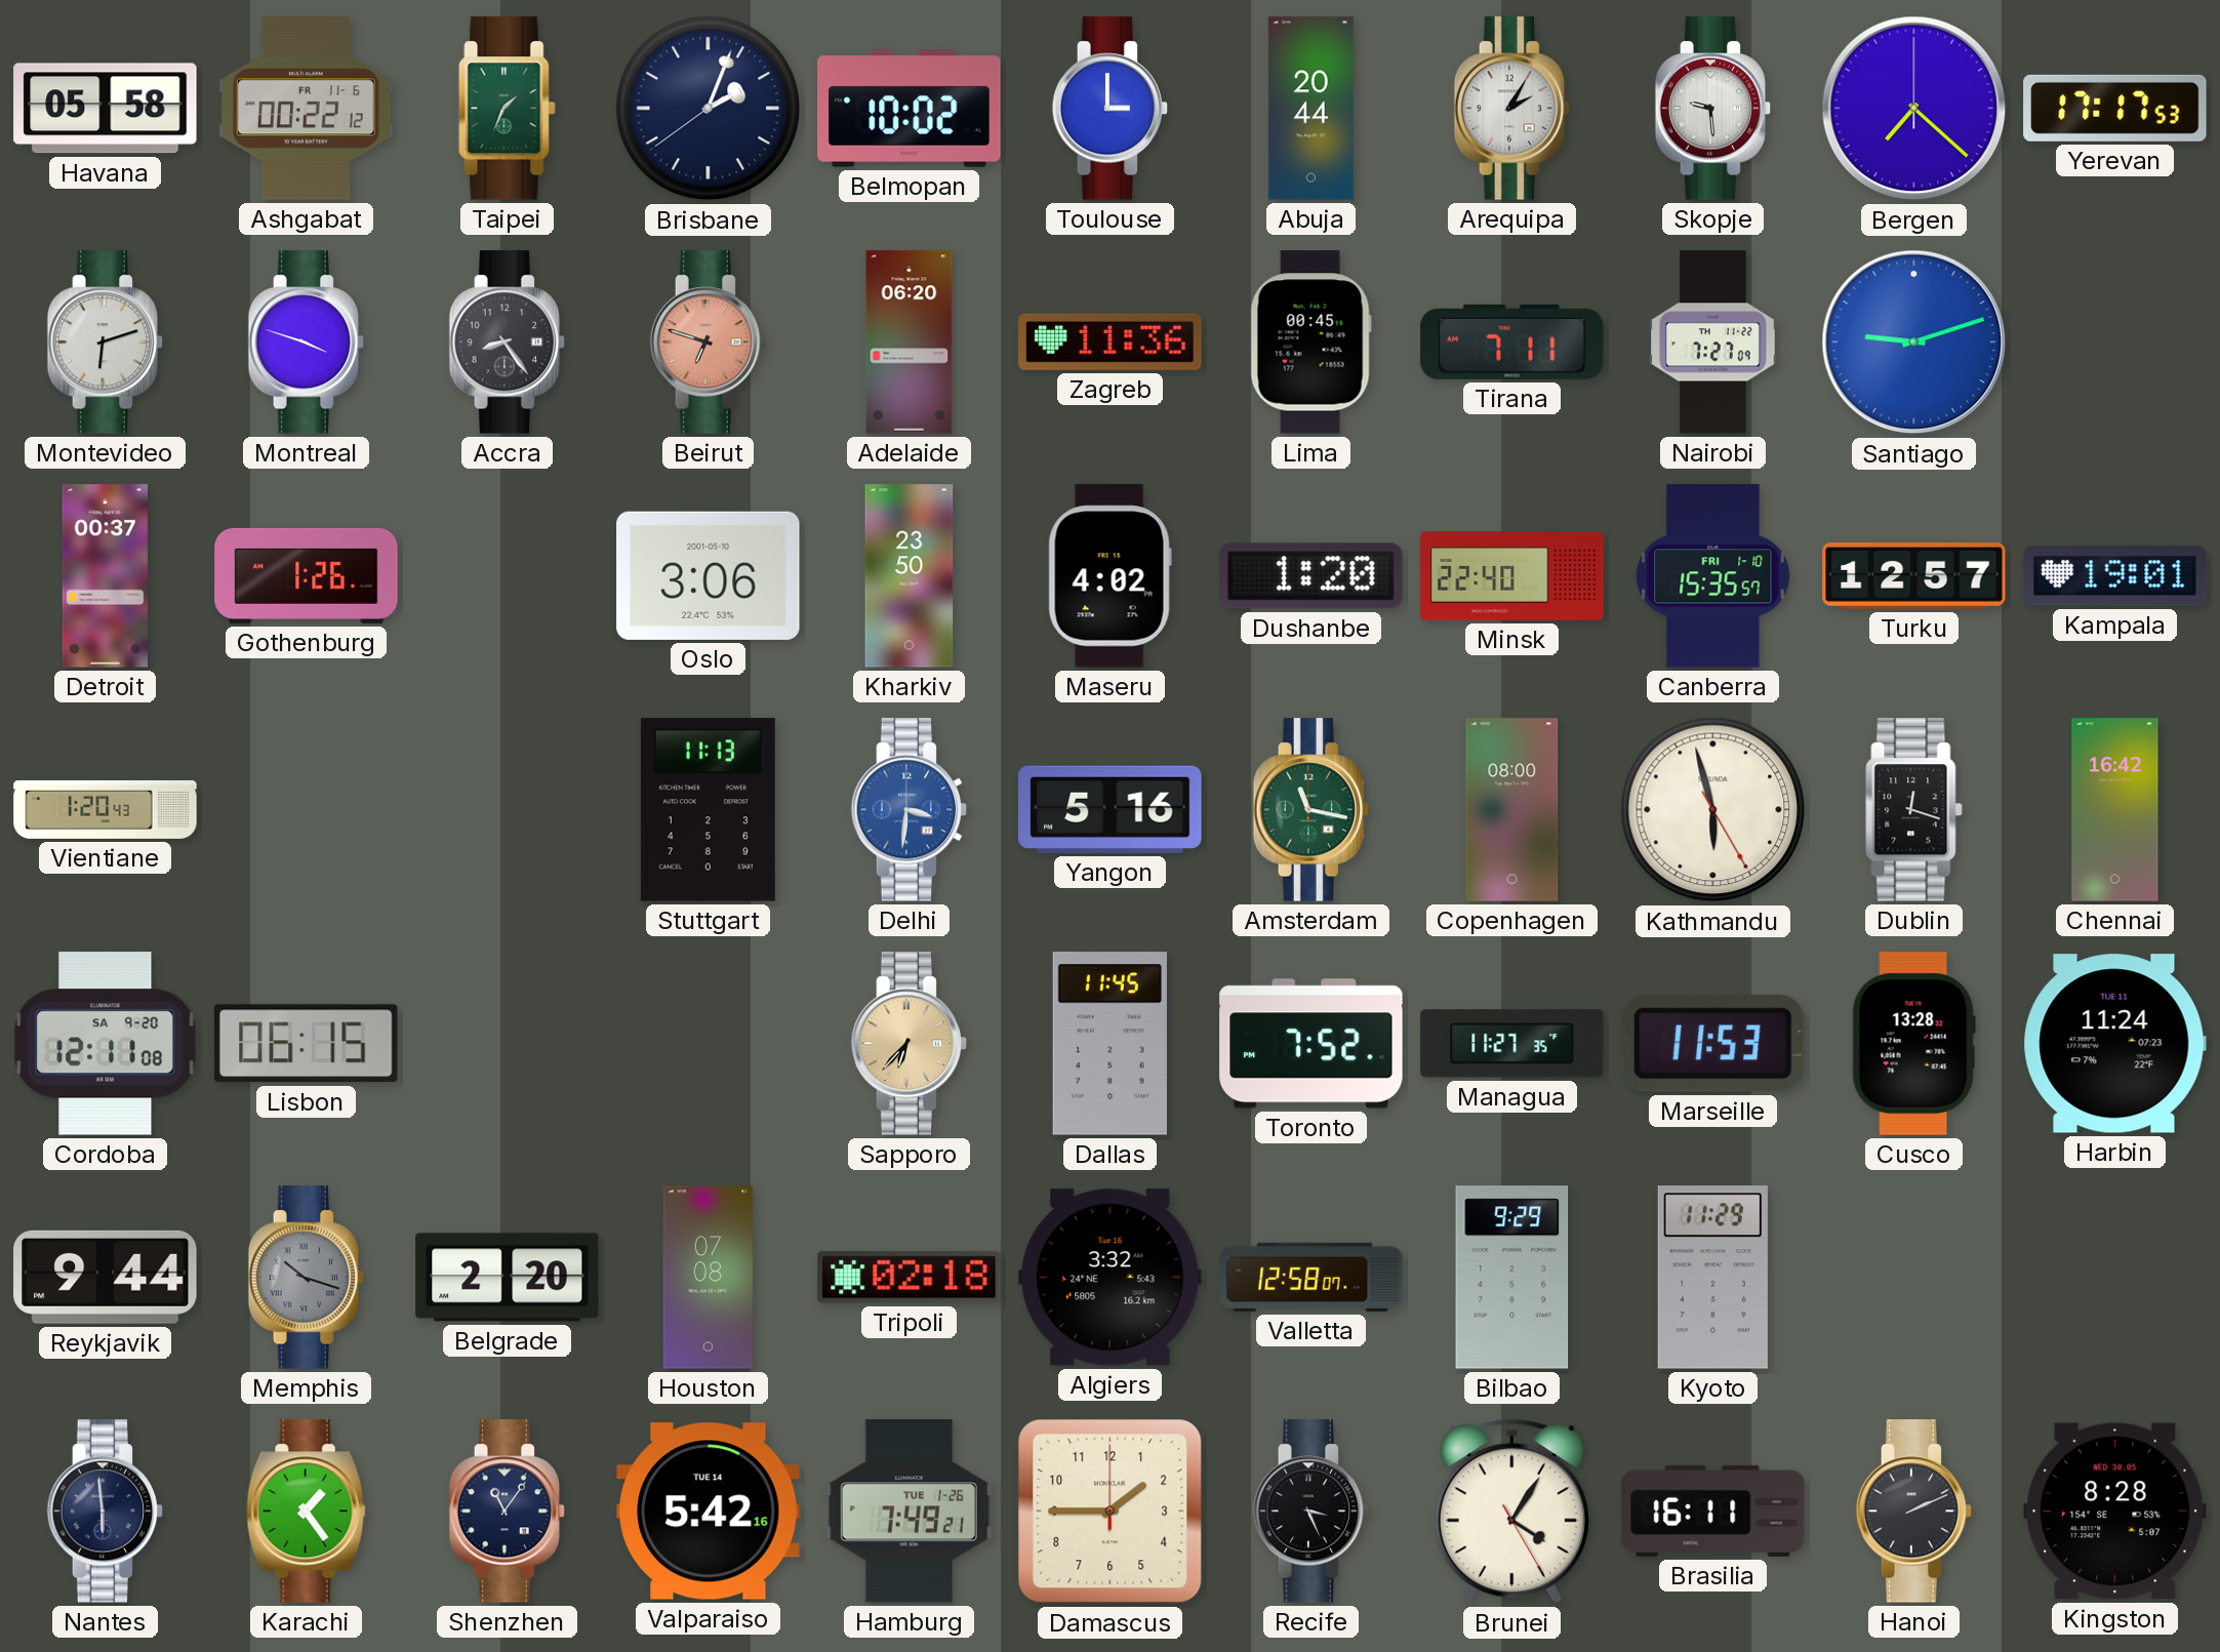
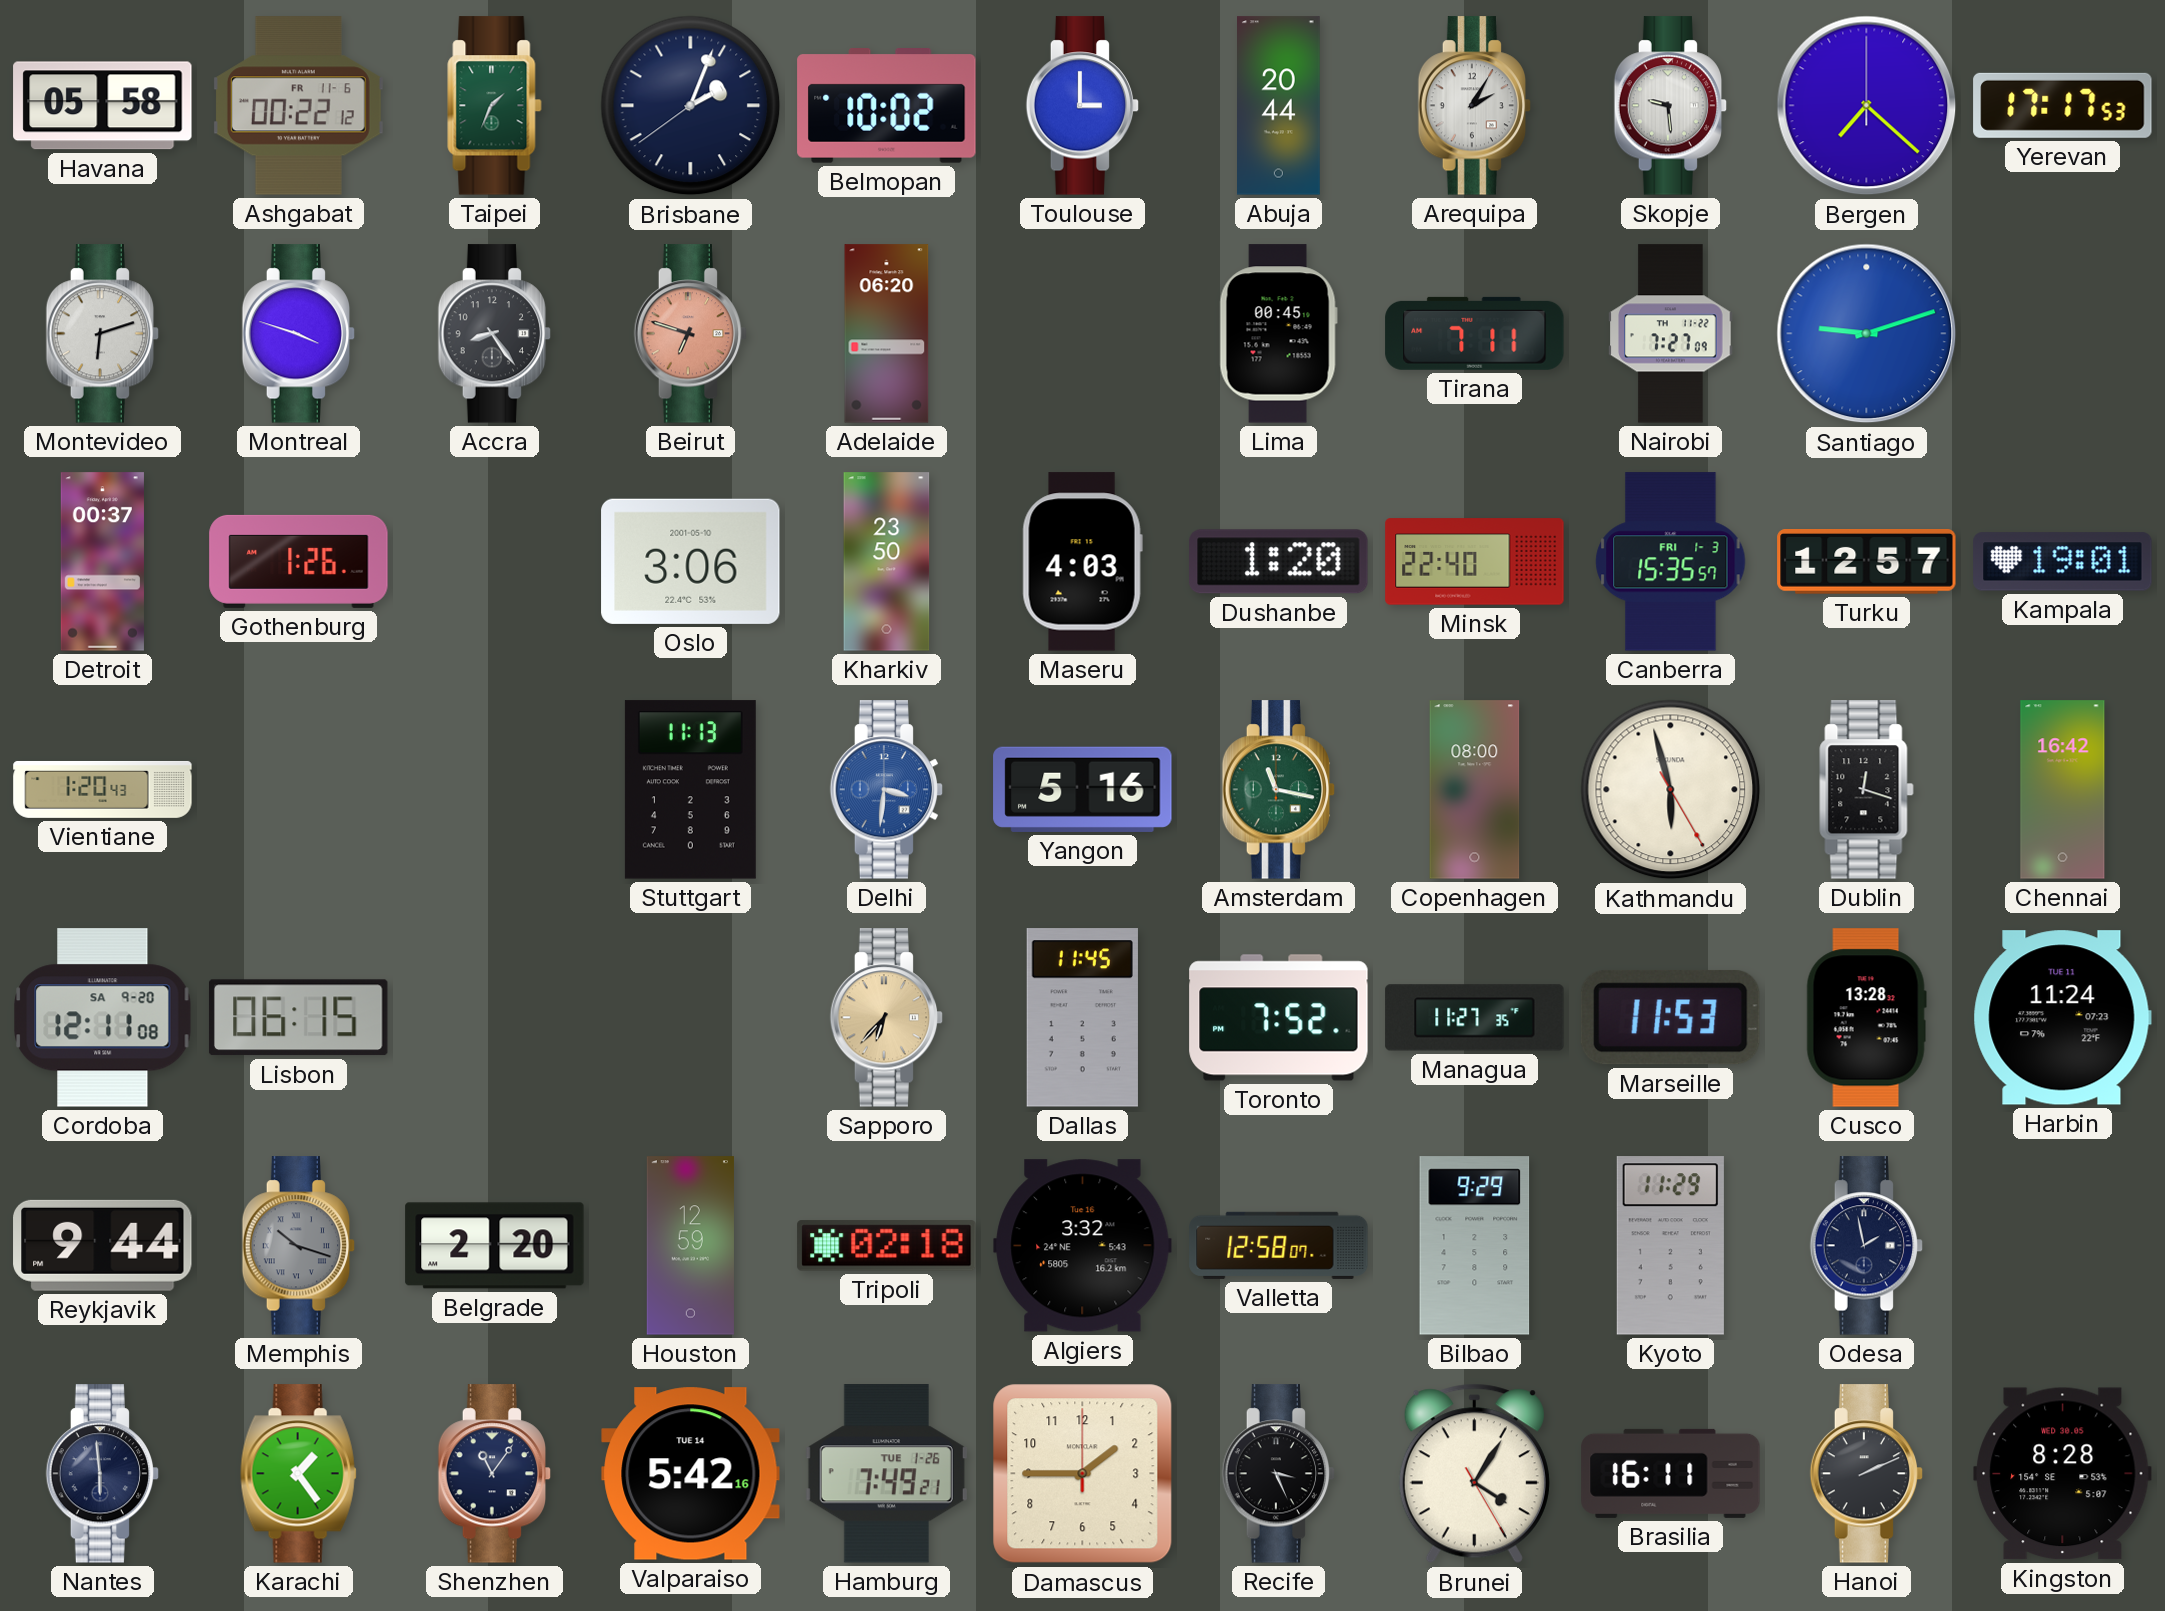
Zagreb: 11:36 -> none
Maseru: 4:02 -> 4:03
Canberra date: FRI 1-10 -> FRI 1-3
Houston: 07:08 -> 12:59
Odesa: none -> 1:58
